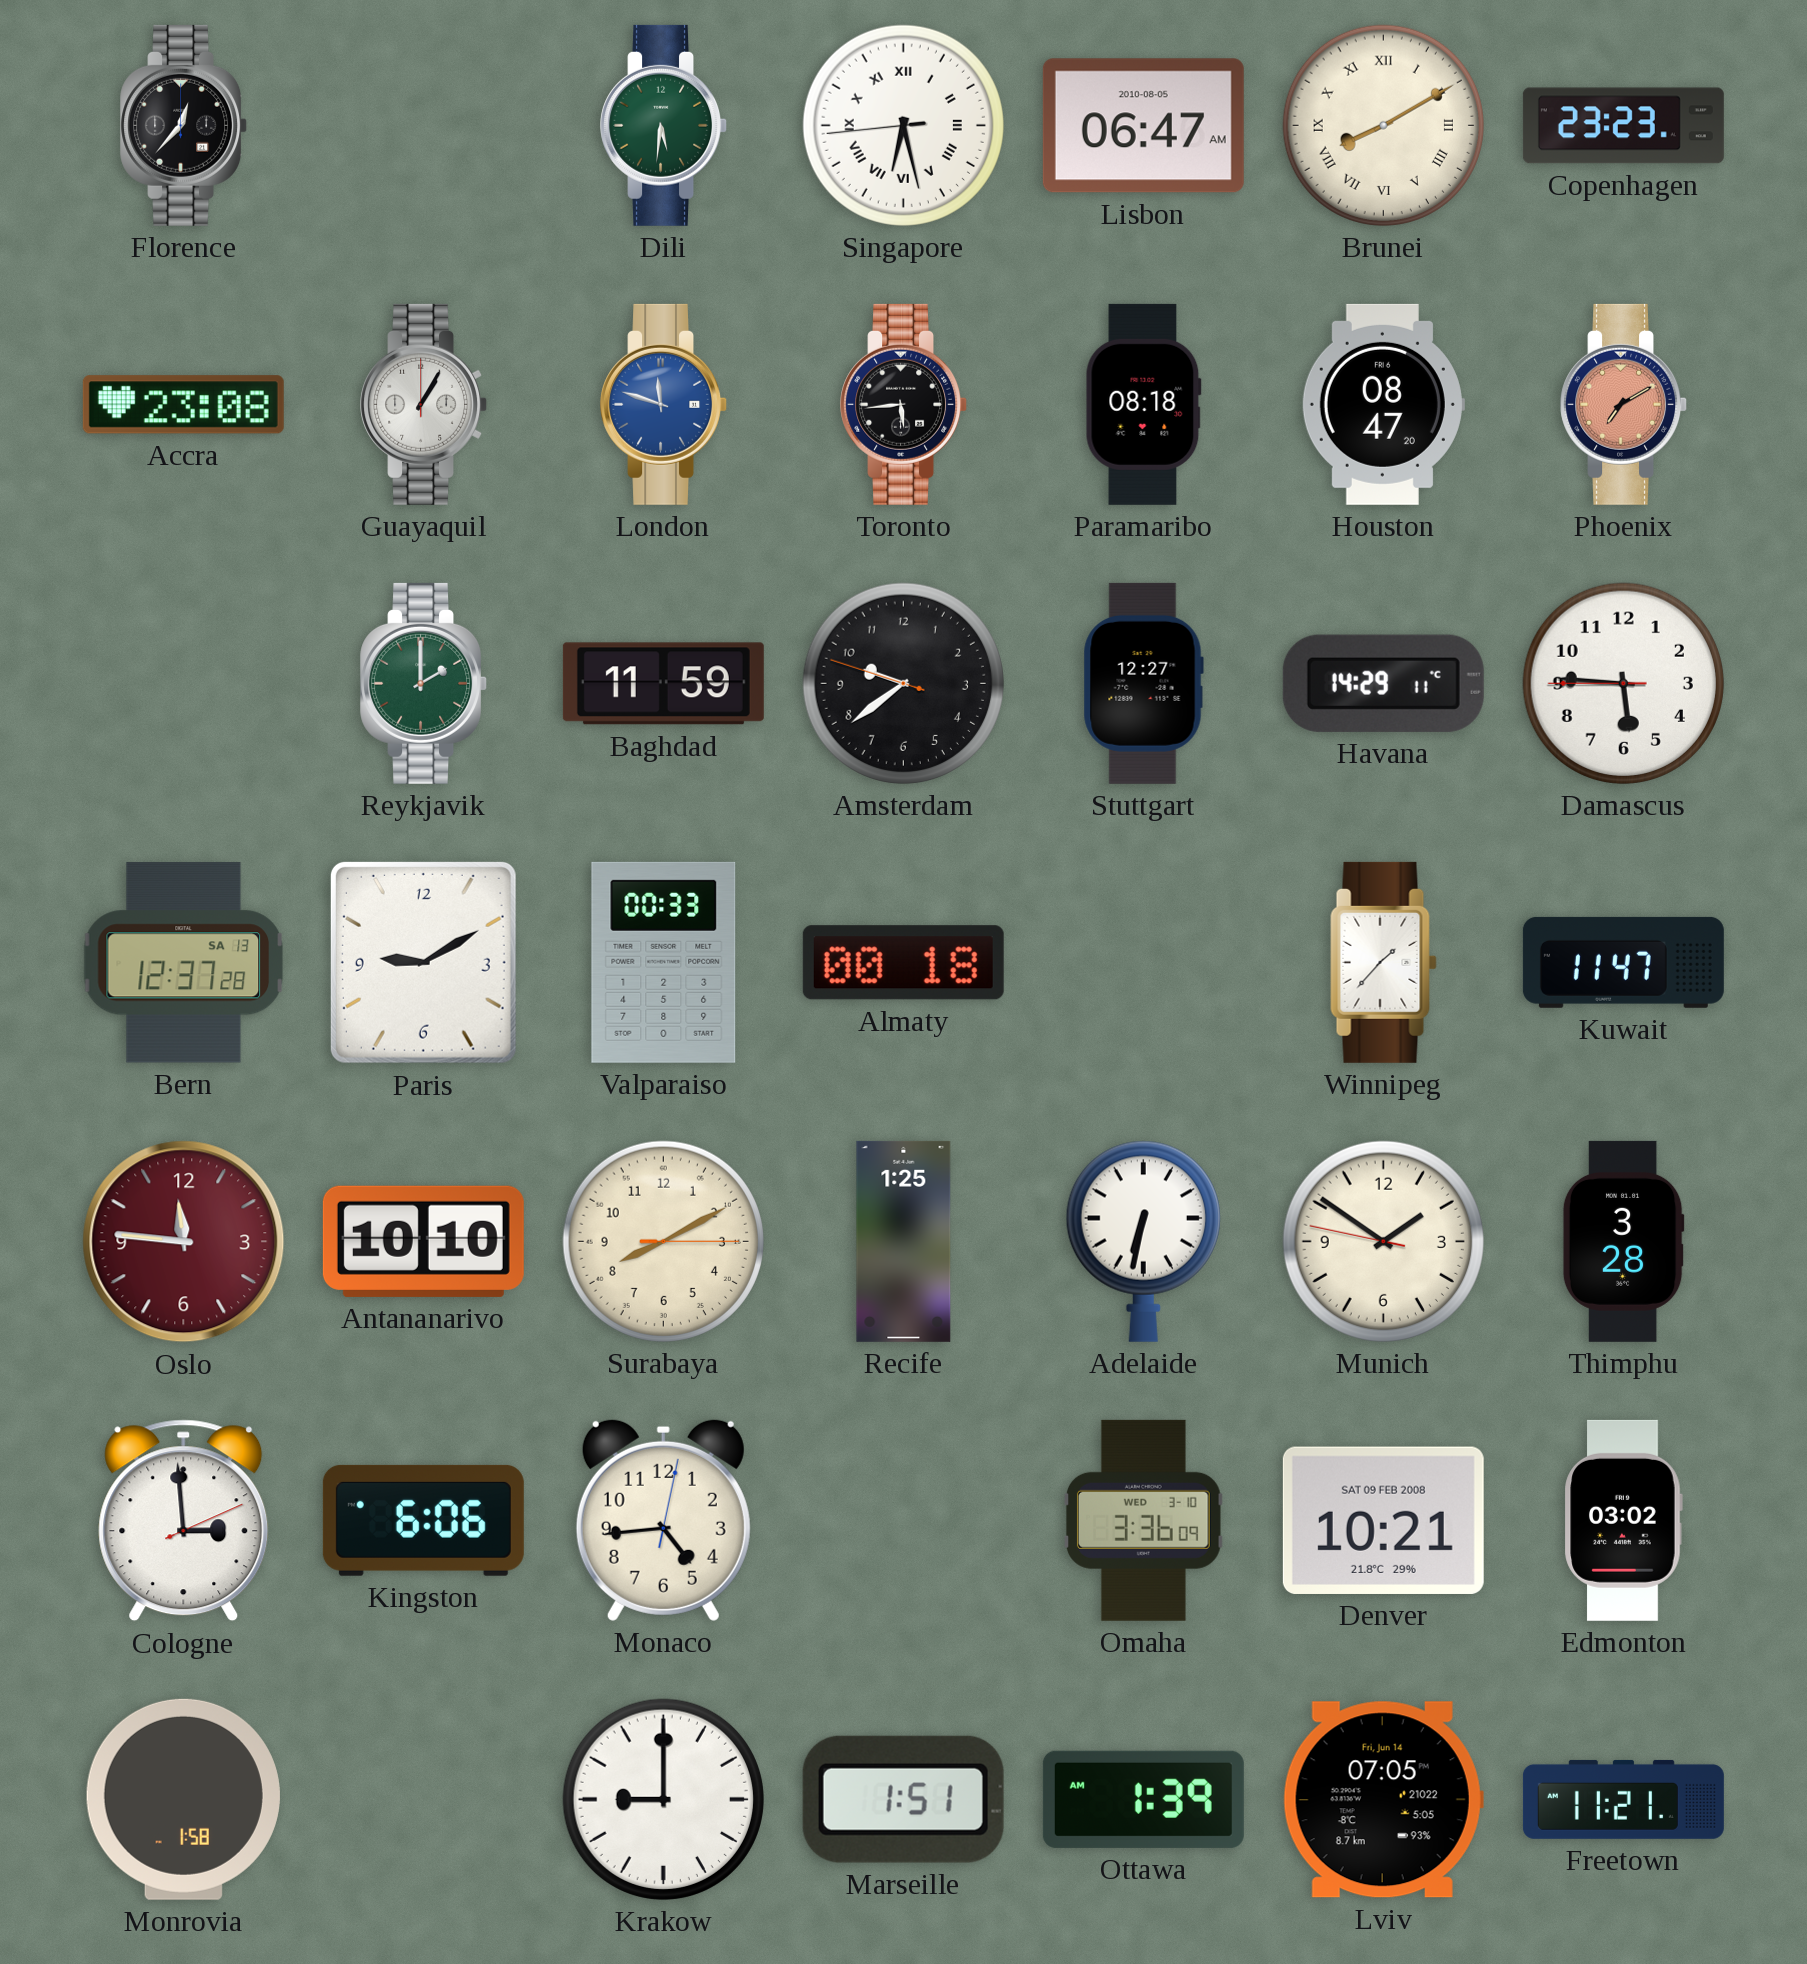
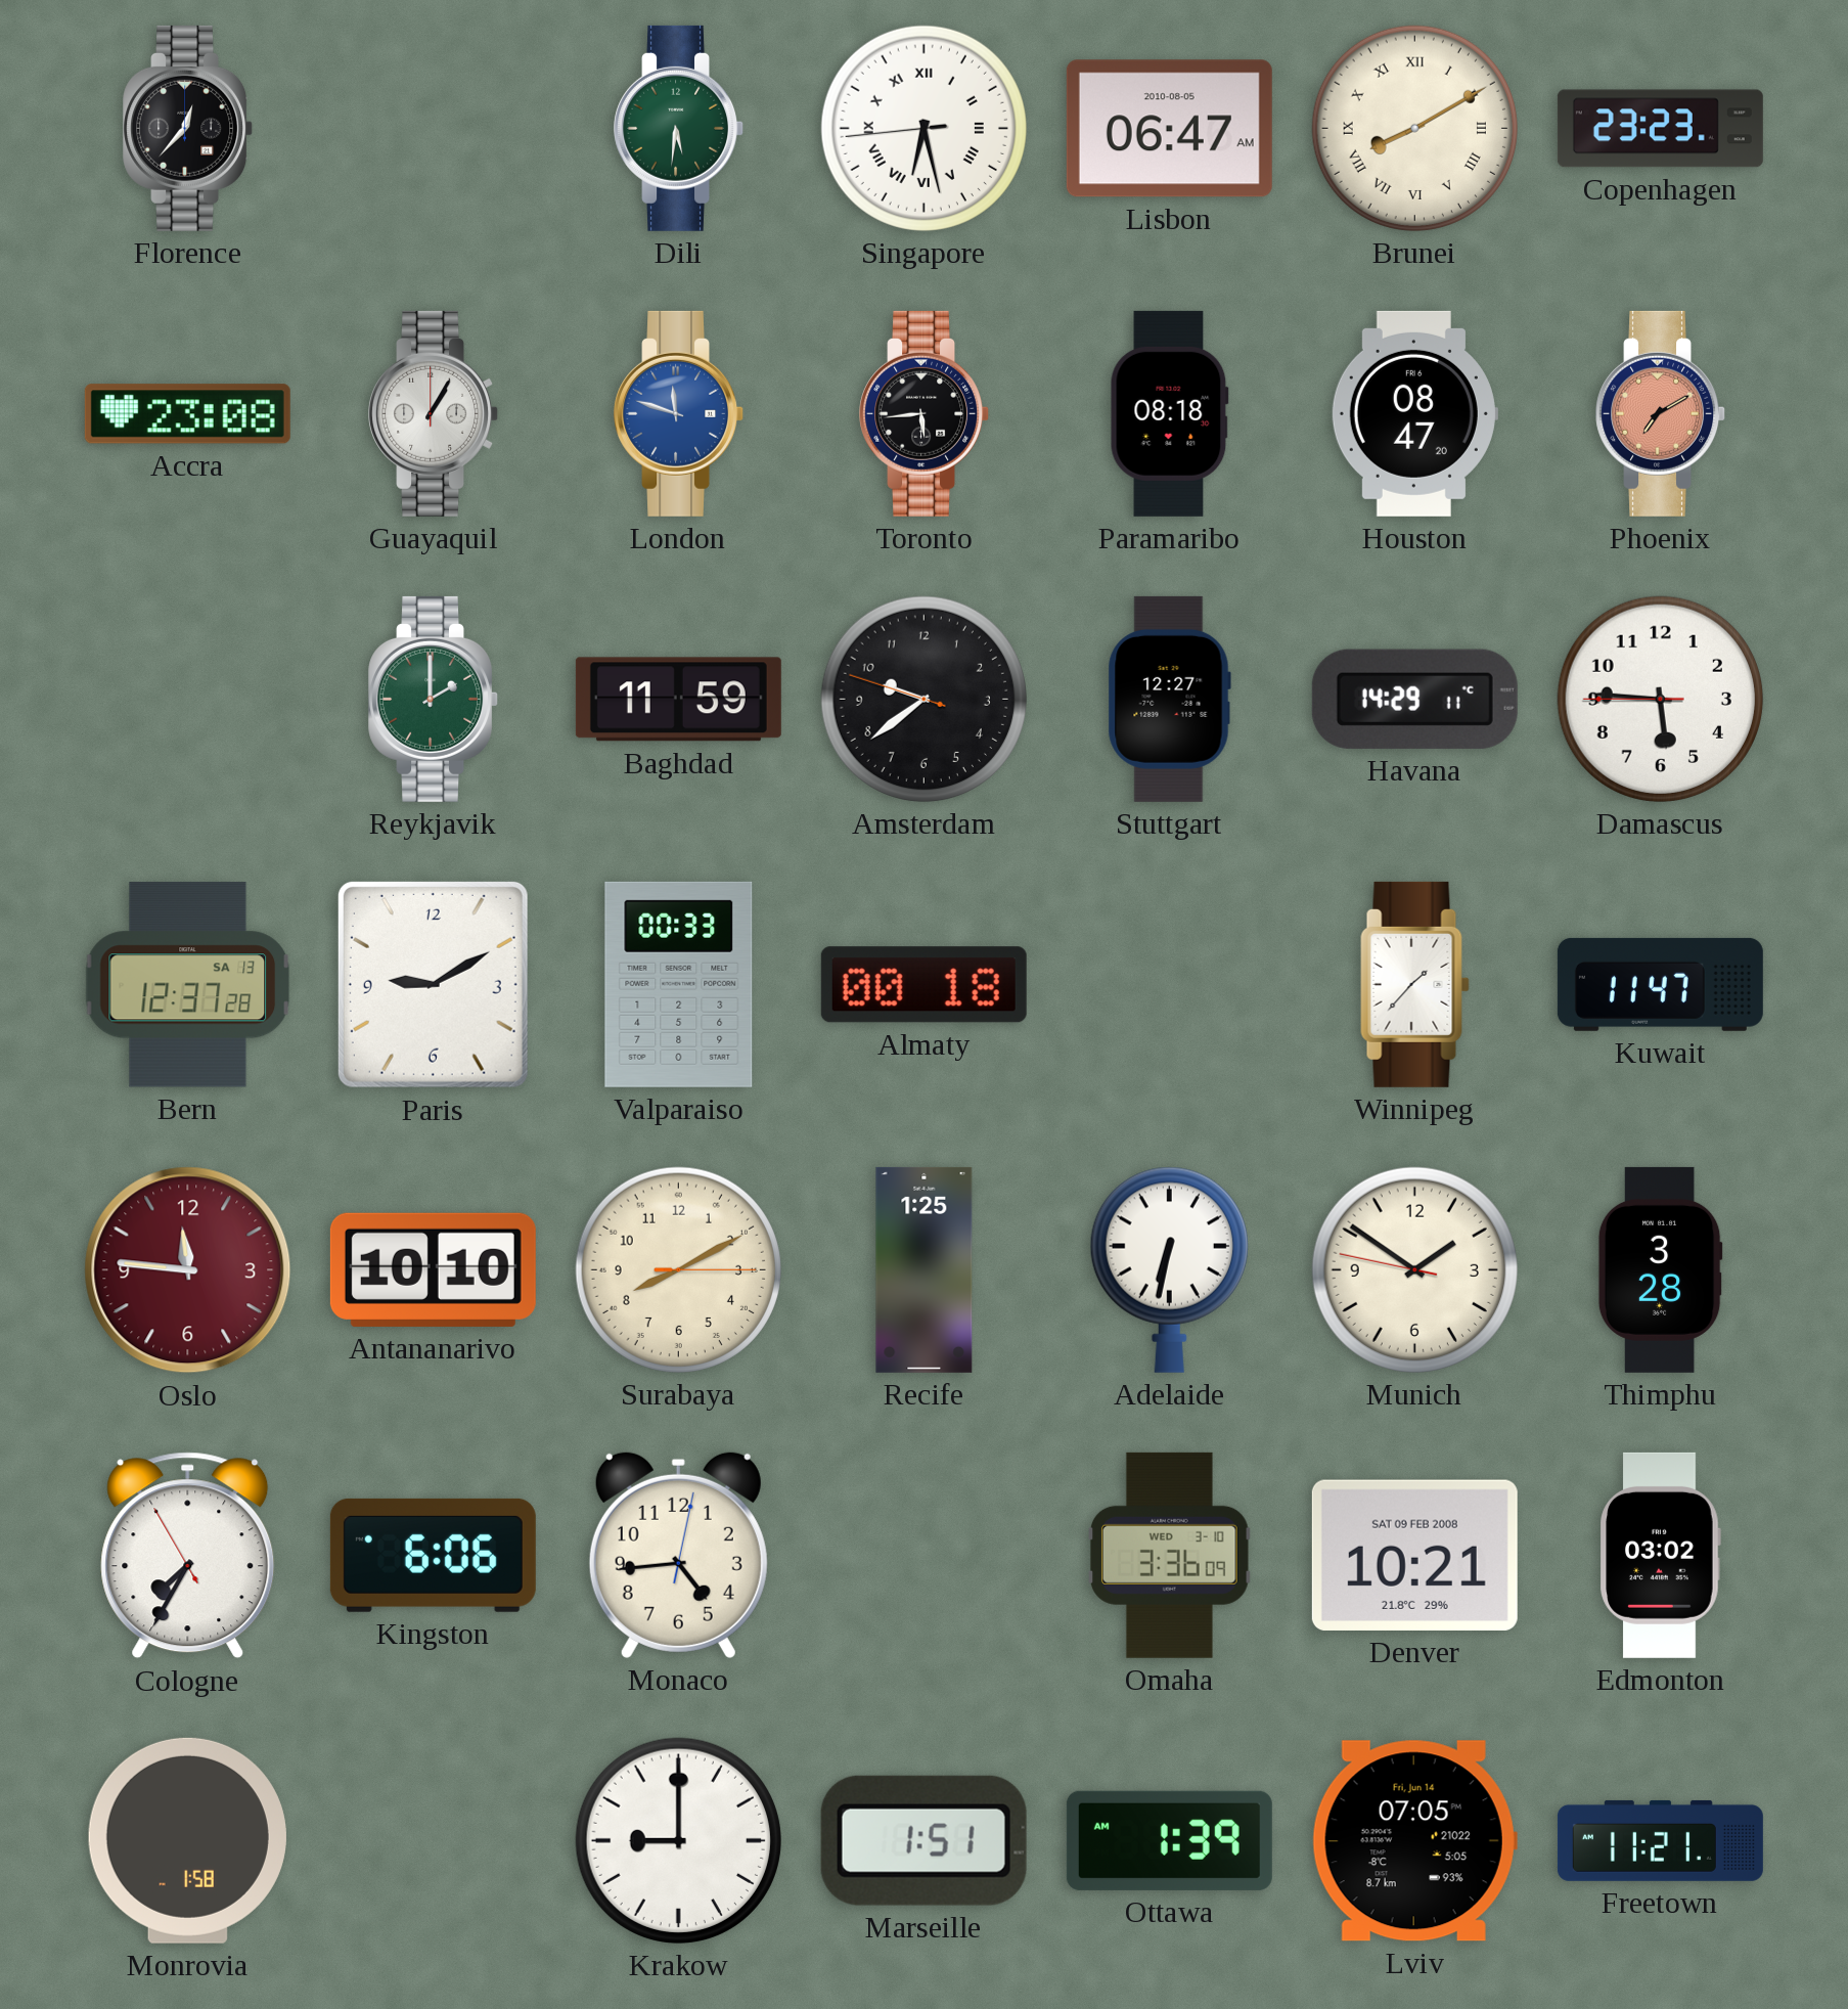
Cologne: 2:59 -> 7:34
